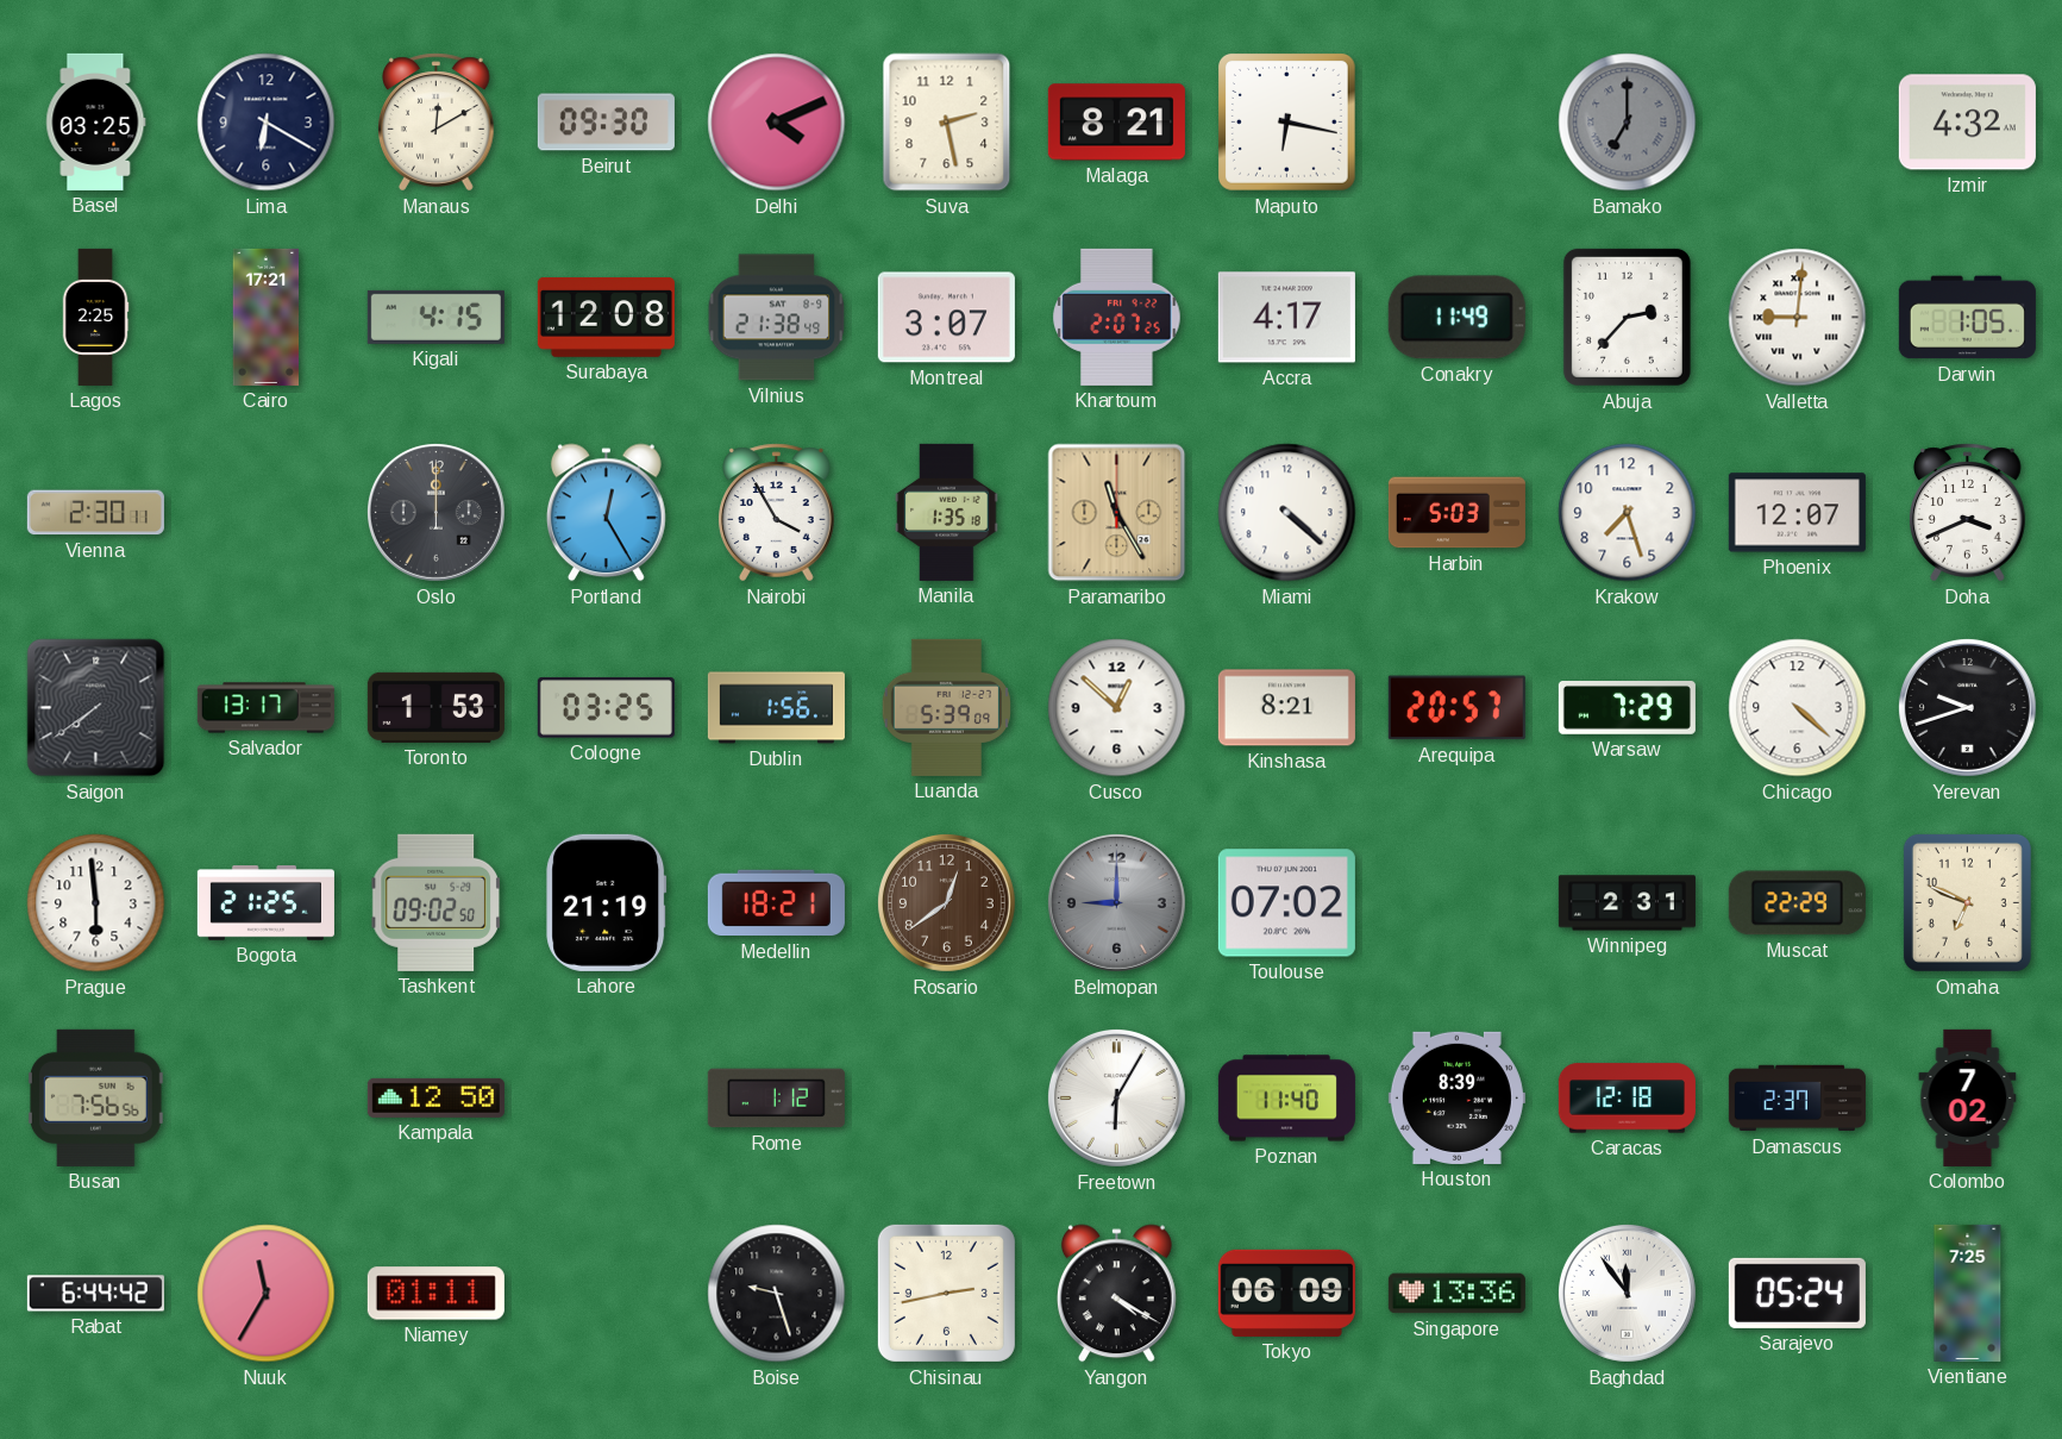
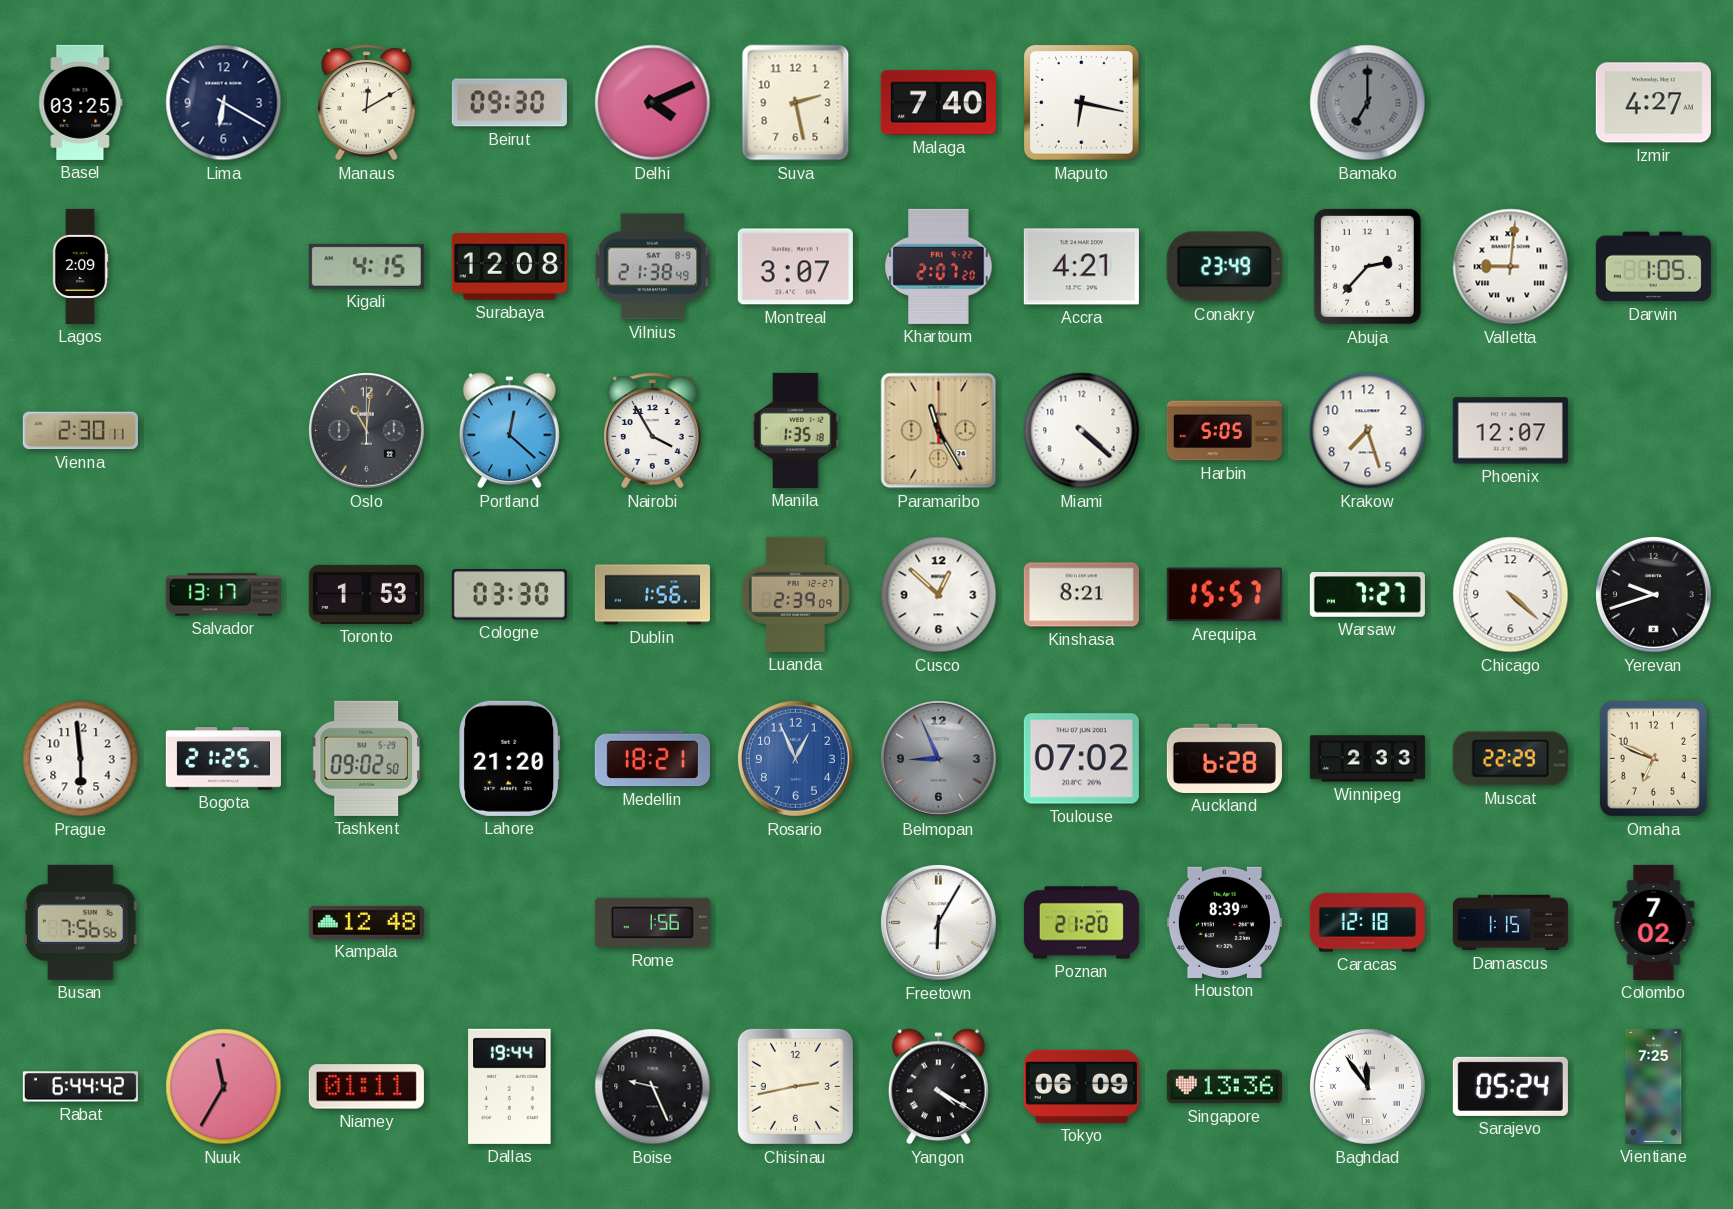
Malaga: 8:21 -> 7:40
Izmir: 4:32 -> 4:27
Lagos: 2:25 -> 2:09
Cairo: 17:21 -> none
Khartoum: 2:07:25 -> 2:07:20
Accra: 4:17 -> 4:21
Conakry: 11:49 -> 23:49
Oslo: 12:00 -> 11:01
Portland: 12:25 -> 12:22
Harbin: 5:03 -> 5:05
Doha: 3:41 -> none
Saigon: 7:39 -> none
Cologne: 03:25 -> 03:30
Luanda: 5:39 -> 2:39
Arequipa: 20:57 -> 15:57
Warsaw: 7:29 -> 7:27
Lahore: 21:19 -> 21:20
Rosario: 12:39 -> 12:56
Rosario dial: brown -> blue
Belmopan: 9:00 -> 8:56
Auckland: none -> 6:28
Winnipeg: 2:31 -> 2:33
Kampala: 12:50 -> 12:48
Rome: 1:12 -> 1:56
Poznan: 11:40 -> 21:20
Damascus: 2:37 -> 1:15
Dallas: none -> 19:44
Boise: 9:27 -> 9:26
